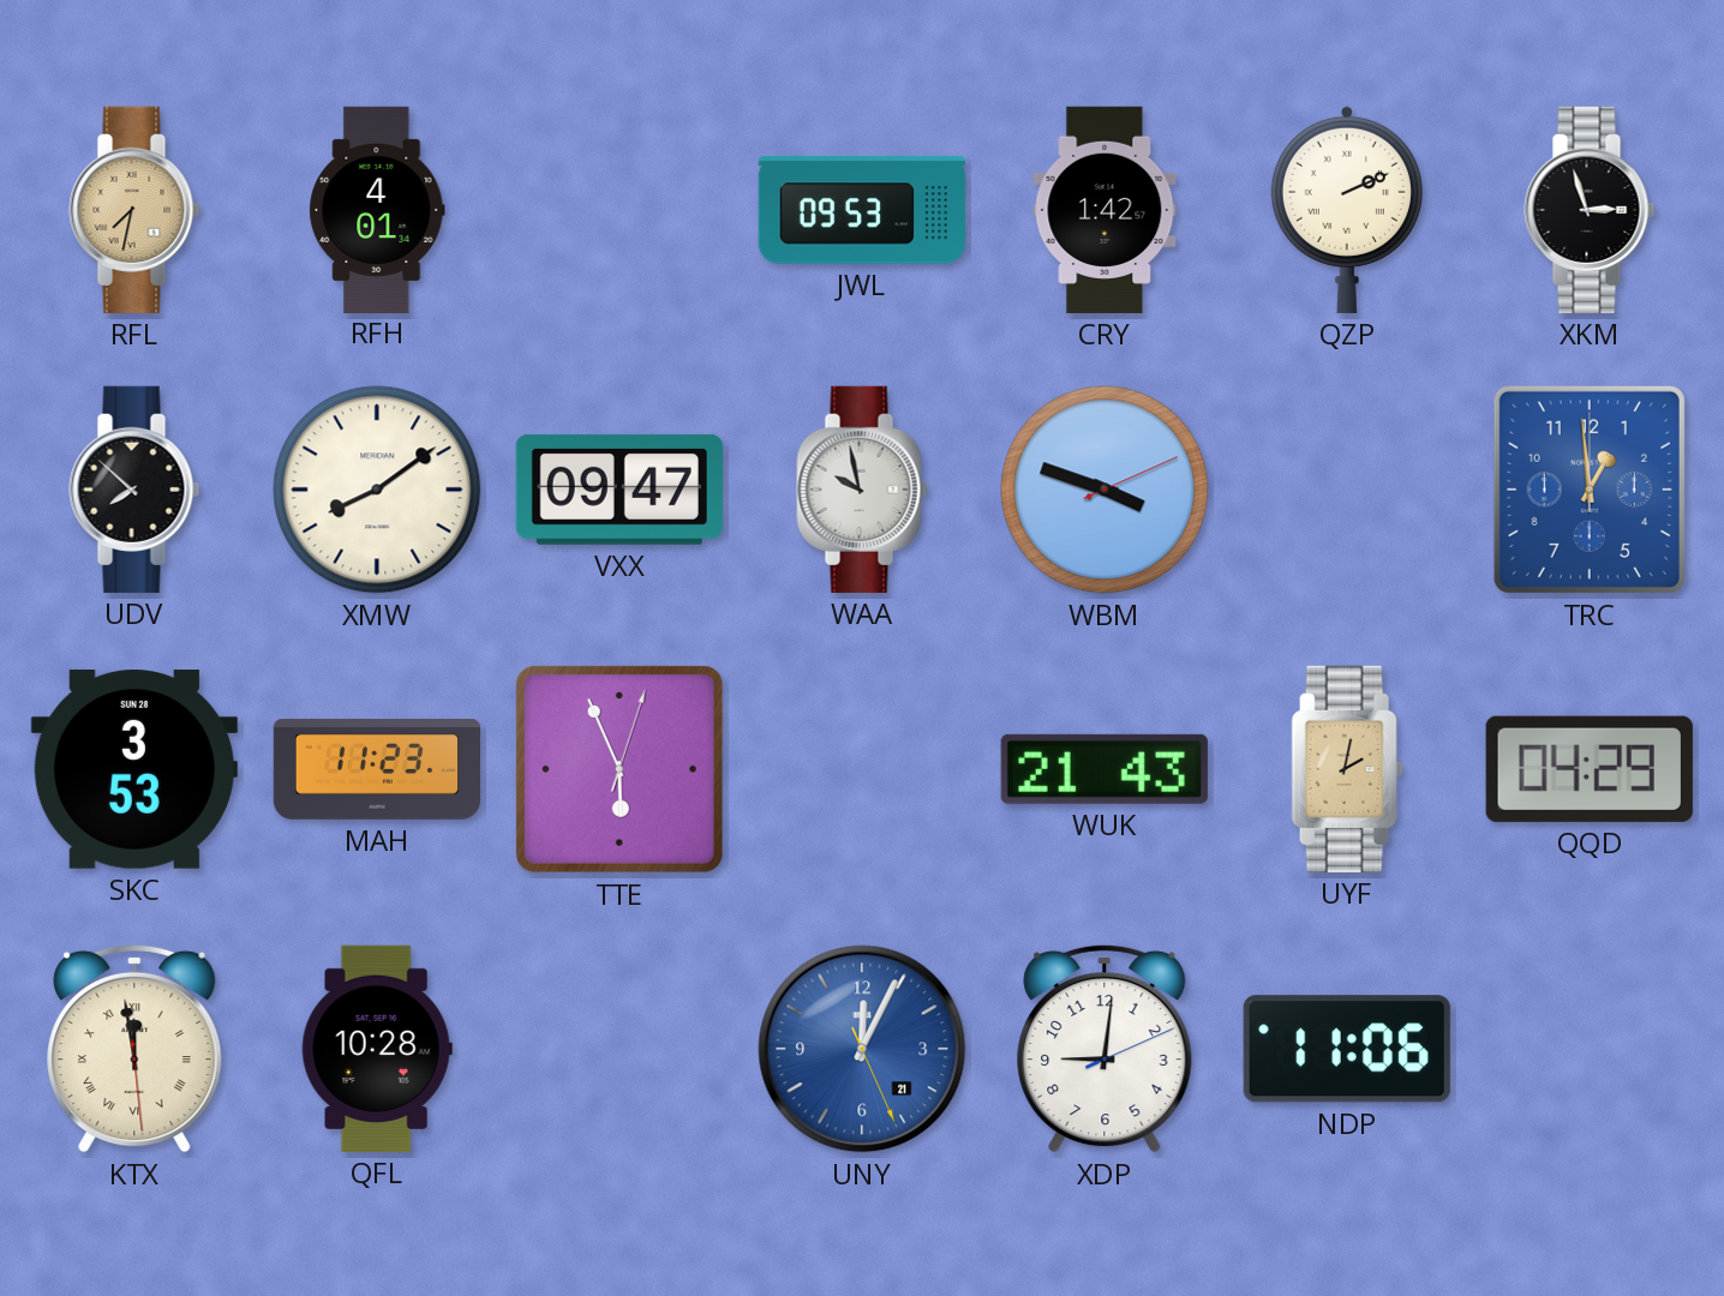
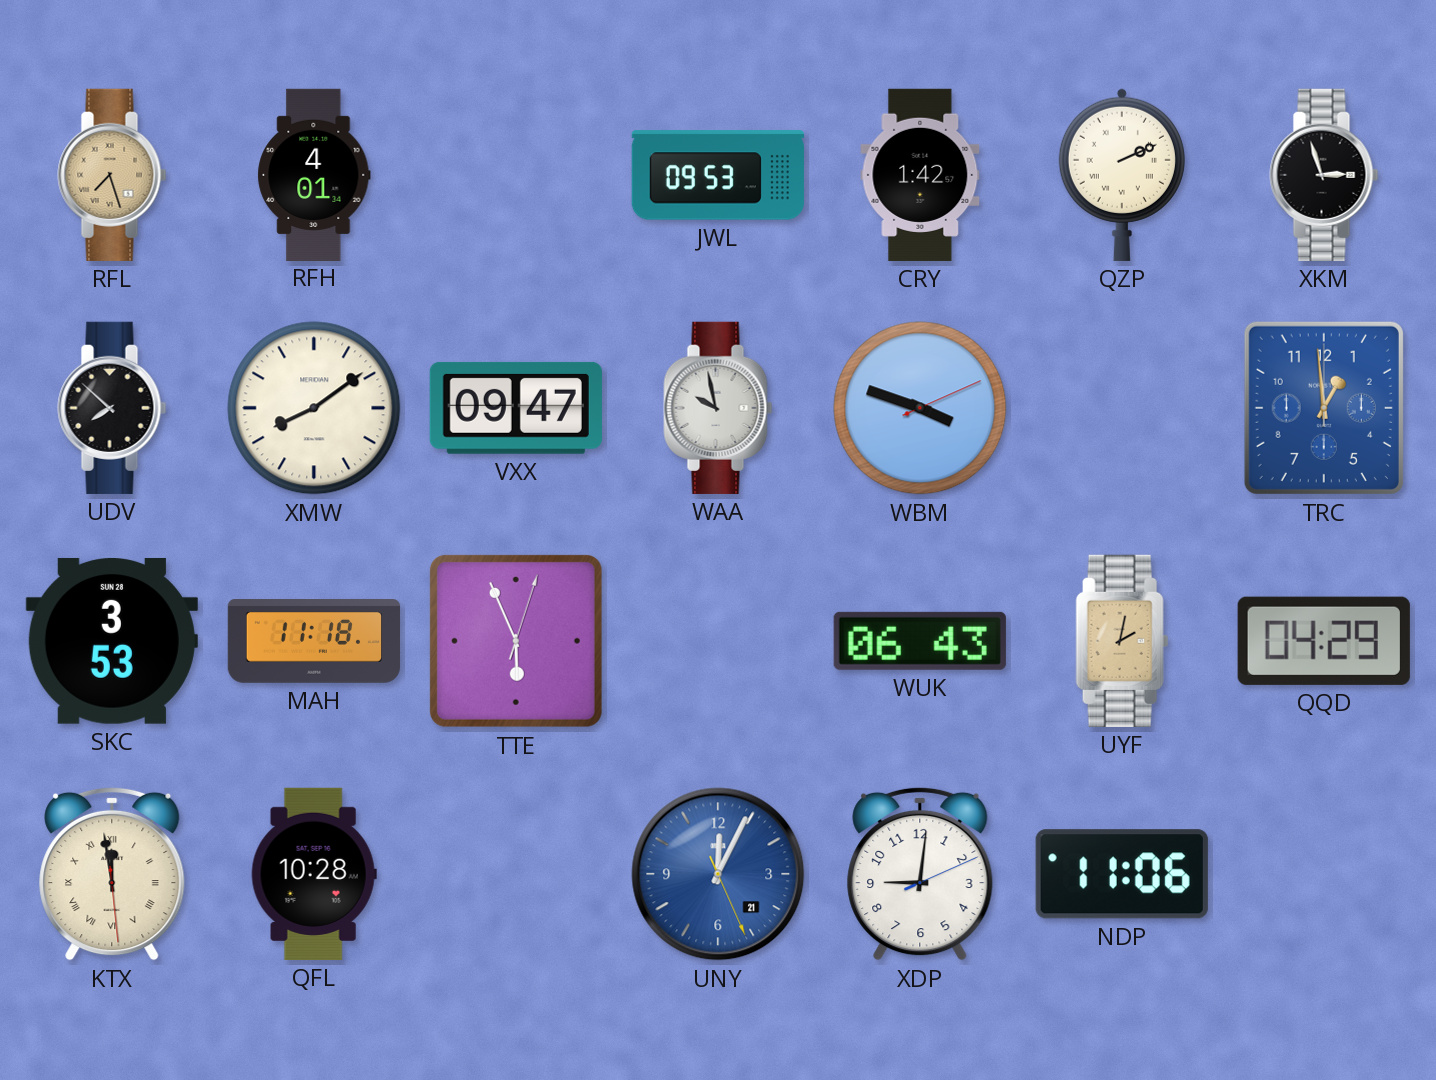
RFL: 7:32 -> 7:27
MAH: 11:23 -> 11:18
WUK: 21:43 -> 06:43
